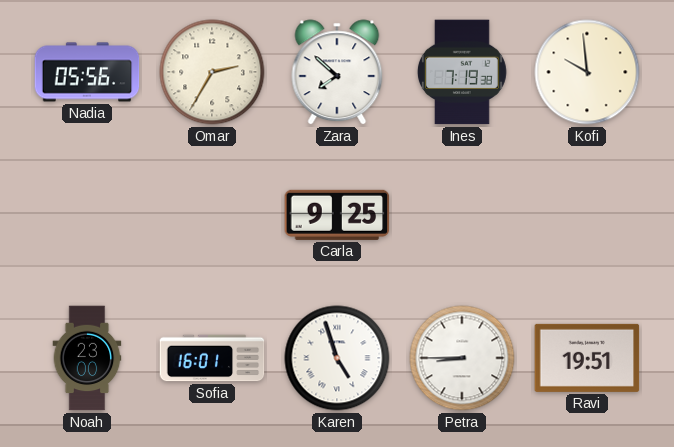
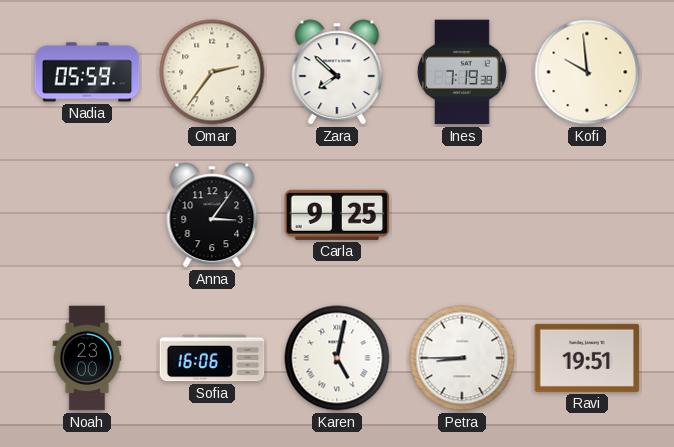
Nadia: 05:56 -> 05:59
Omar: 2:35 -> 2:36
Anna: none -> 3:06
Sofia: 16:01 -> 16:06
Karen: 4:57 -> 5:02
